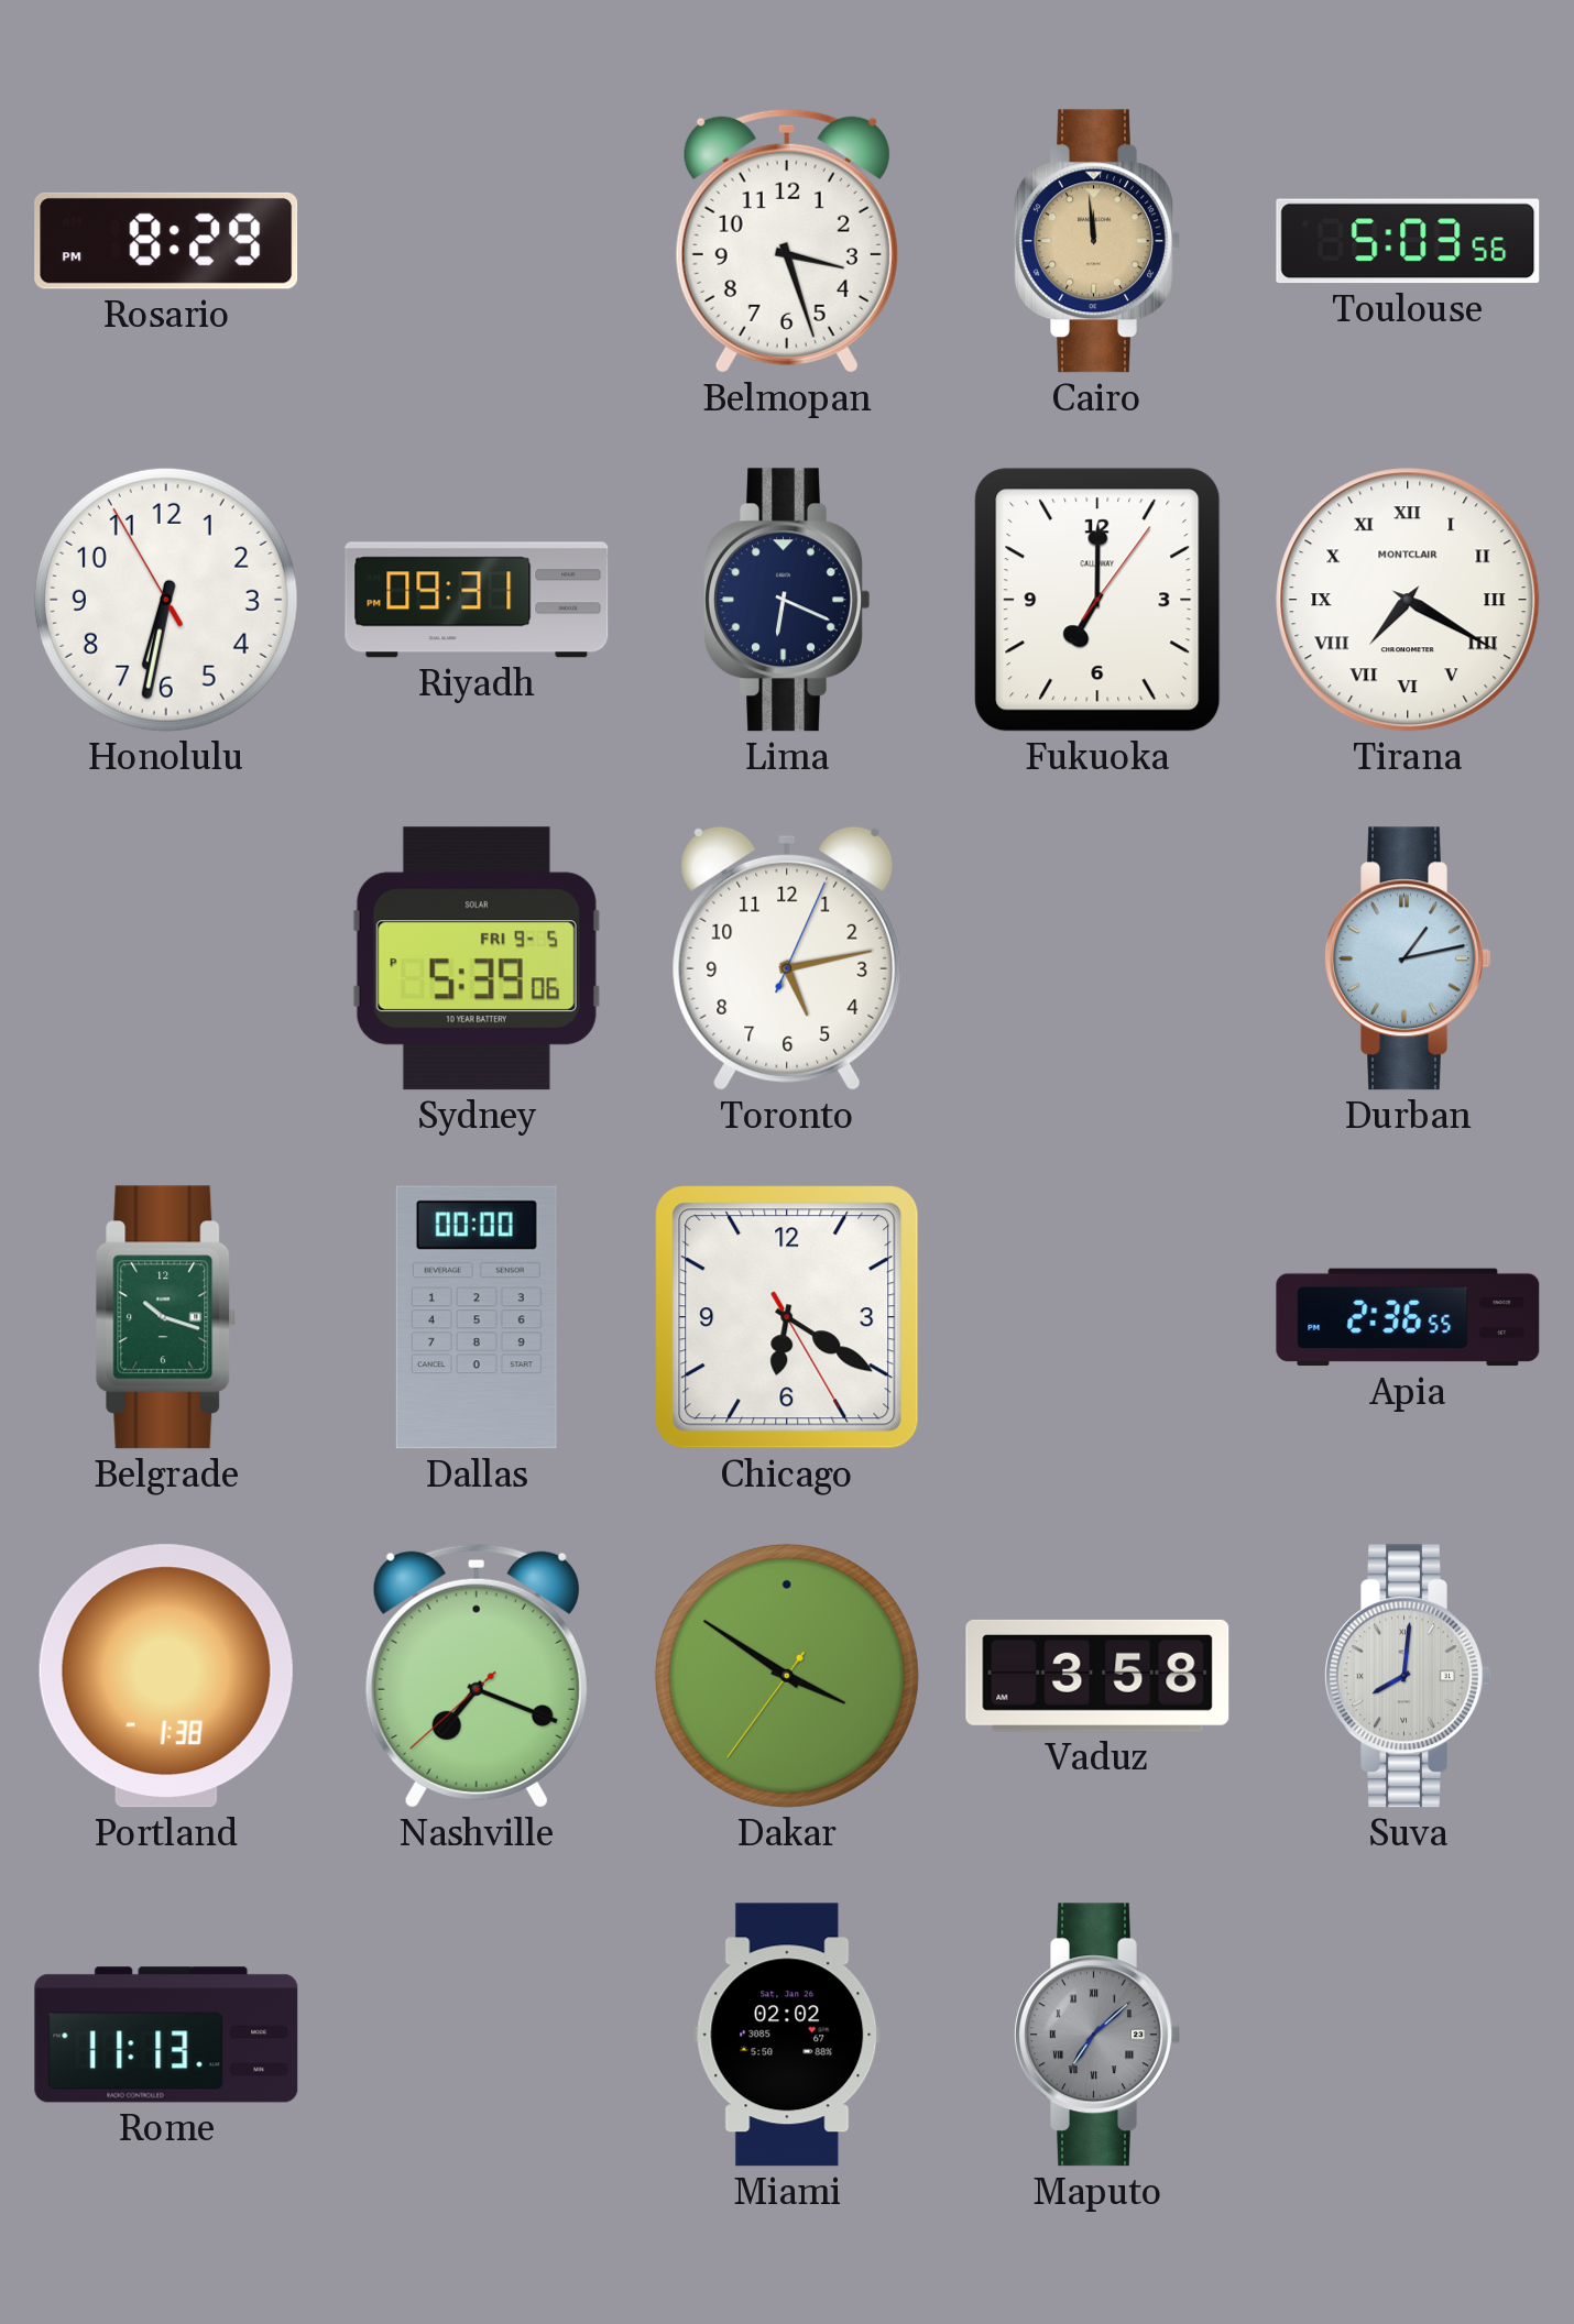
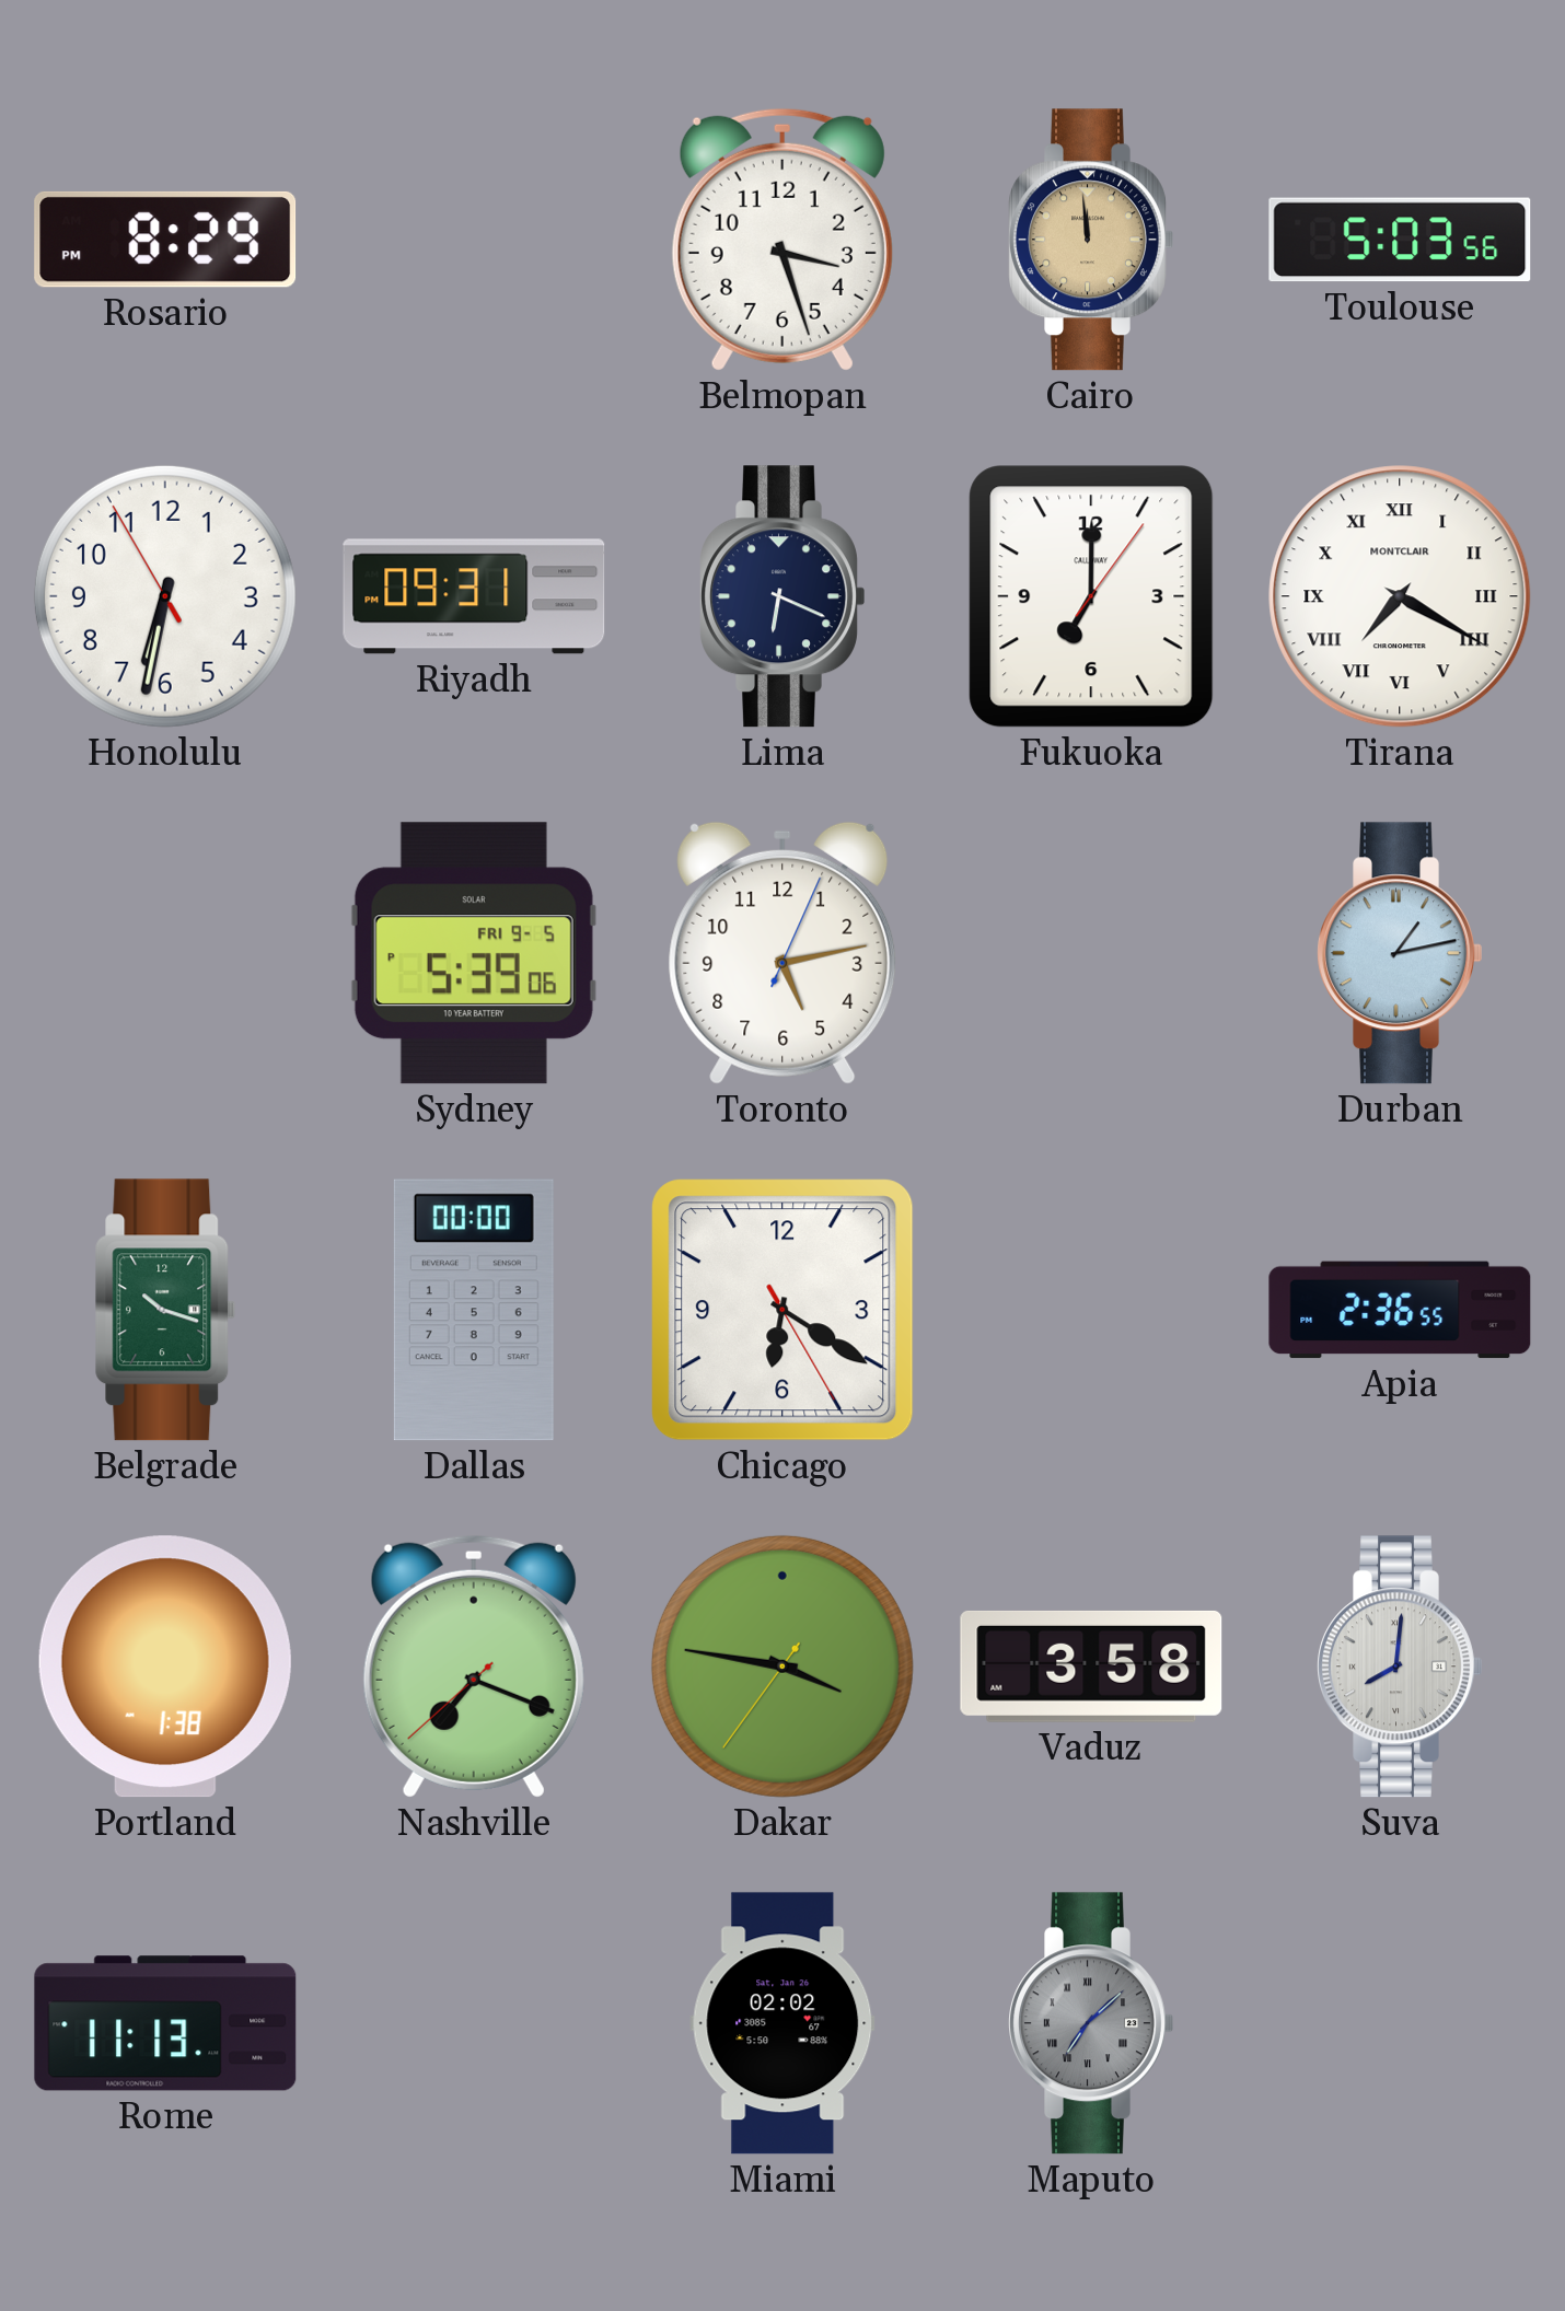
Dakar: 3:50 -> 3:46
